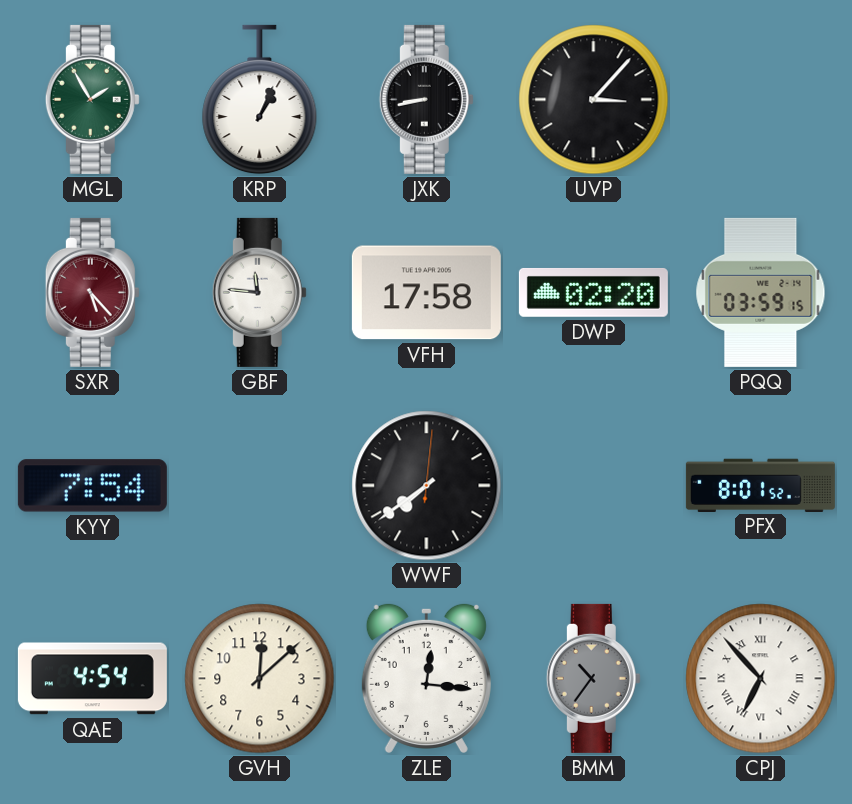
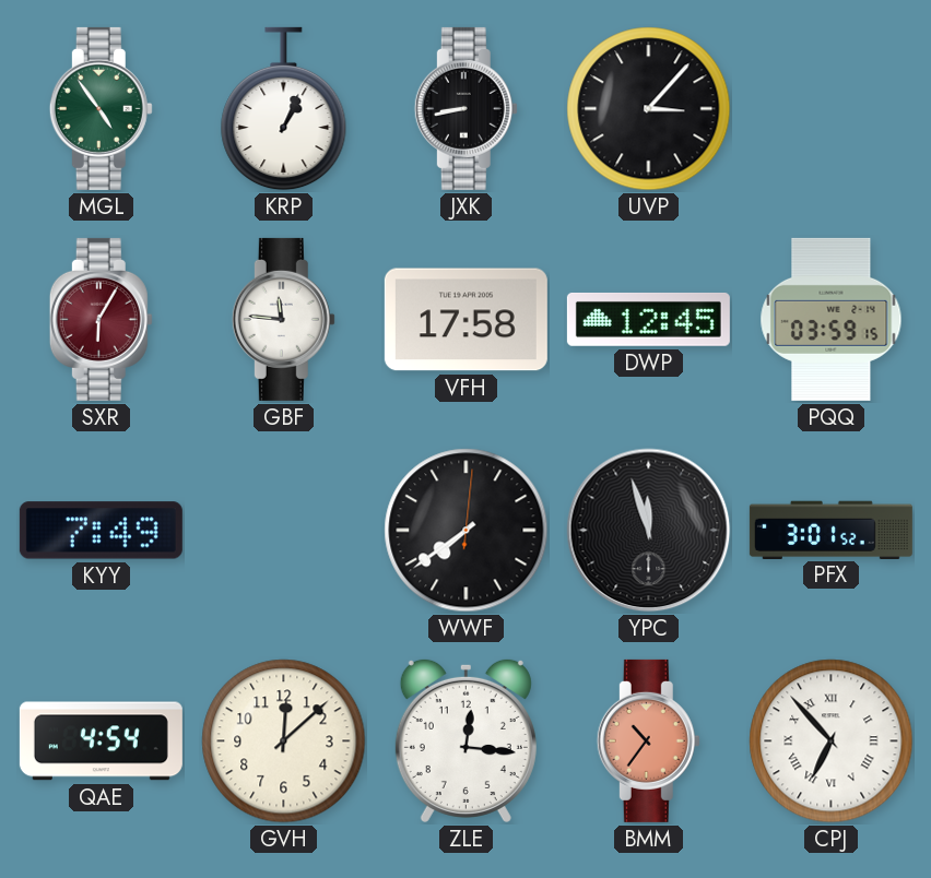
MGL: 1:55 -> 4:54
SXR: 5:23 -> 6:05
DWP: 02:20 -> 12:45
KYY: 7:54 -> 7:49
YPC: none -> 11:57
PFX: 8:01 -> 3:01
BMM dial: grey -> salmon
